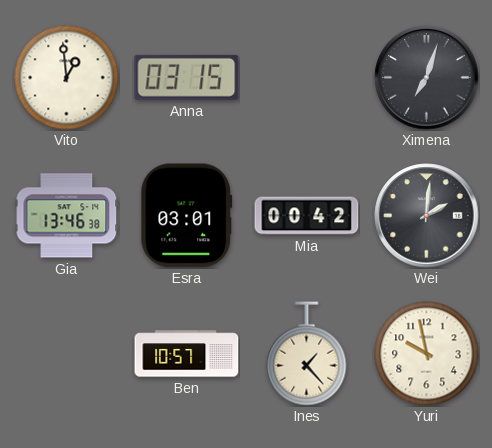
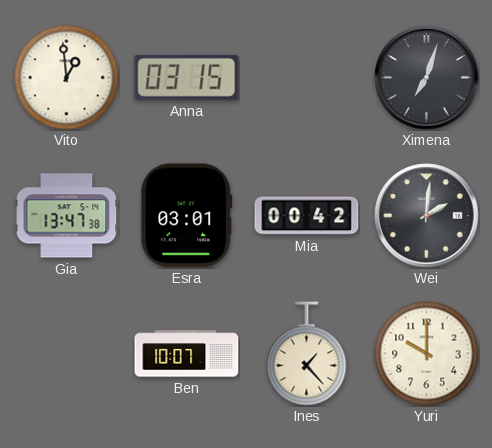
Gia: 13:46 -> 13:47
Ben: 10:57 -> 10:07
Yuri: 9:58 -> 10:00
